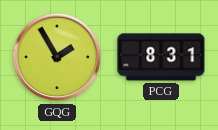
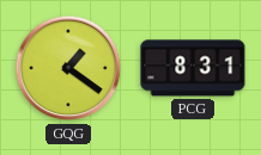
GQG: 1:55 -> 1:21
